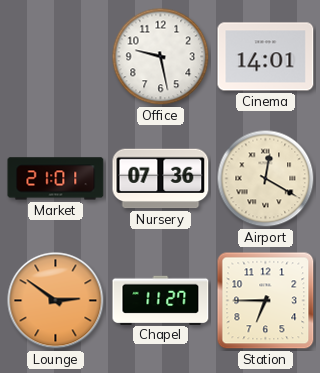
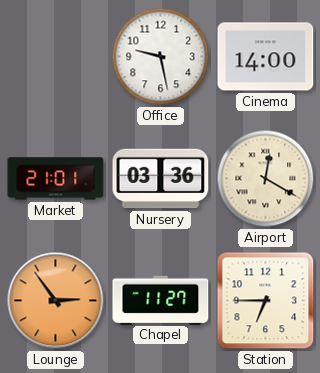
Cinema: 14:01 -> 14:00
Nursery: 07:36 -> 03:36
Lounge: 2:51 -> 2:54
